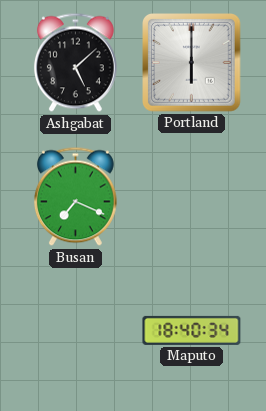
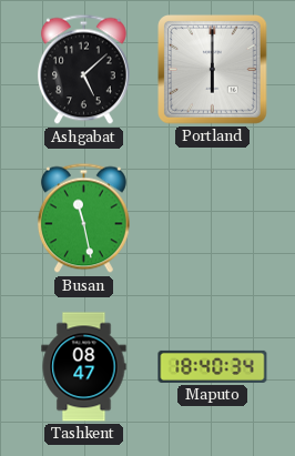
Busan: 7:19 -> 11:28
Tashkent: none -> 08:47
